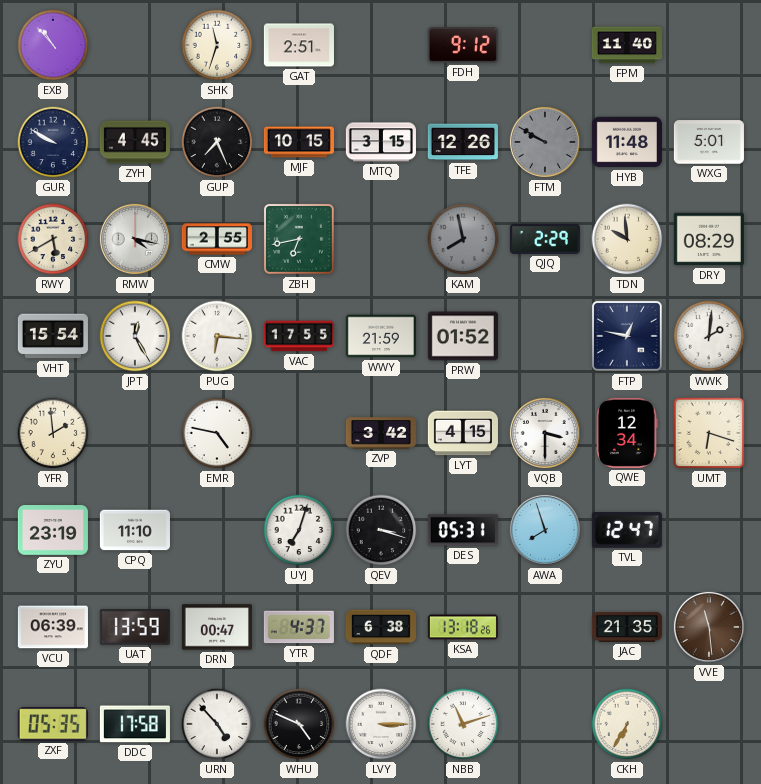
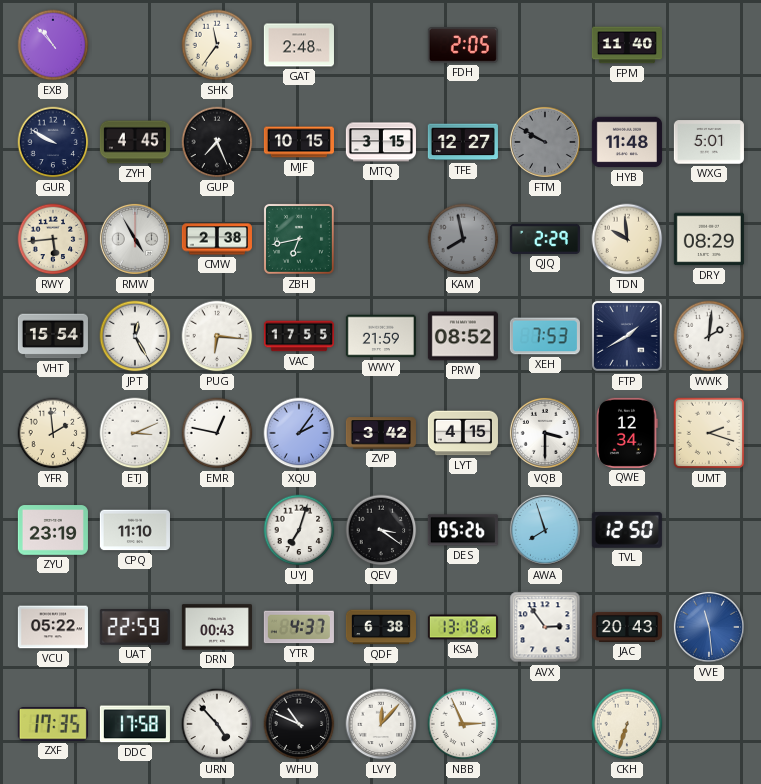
SHK: 11:33 -> 11:36
GAT: 2:51 -> 2:48
FDH: 9:12 -> 2:05
TFE: 12:26 -> 12:27
RWY: 5:40 -> 5:44
RMW: 4:17 -> 4:55
CMW: 2:55 -> 2:38
PRW: 01:52 -> 08:52
XEH: none -> 7:53
FTP: 12:47 -> 1:40
ETJ: none -> 3:11
EMR: 4:47 -> 12:47
XQU: none -> 2:06
UMT: 6:18 -> 2:18
QEV: 3:18 -> 3:21
DES: 05:31 -> 05:26
TVL: 12:47 -> 12:50
VCU: 06:39 -> 05:22
UAT: 13:59 -> 22:59
DRN: 00:47 -> 00:43
AVX: none -> 2:54
JAC: 21:35 -> 20:43
VVE dial: brown -> blue
ZXF: 05:35 -> 17:35
WHU: 4:49 -> 10:49
LVY: 3:15 -> 12:07
NBB: 11:12 -> 2:56
CKH: 6:35 -> 6:33
